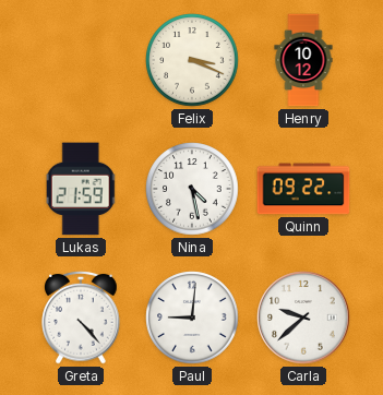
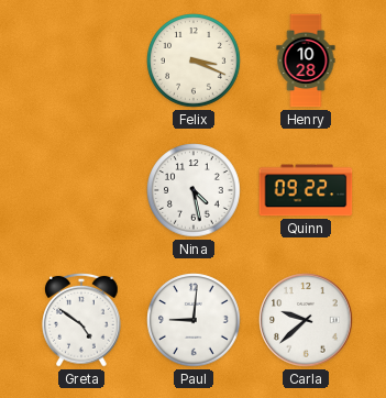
Henry: 10:12 -> 10:28
Lukas: 21:59 -> none
Greta: 4:23 -> 4:51
